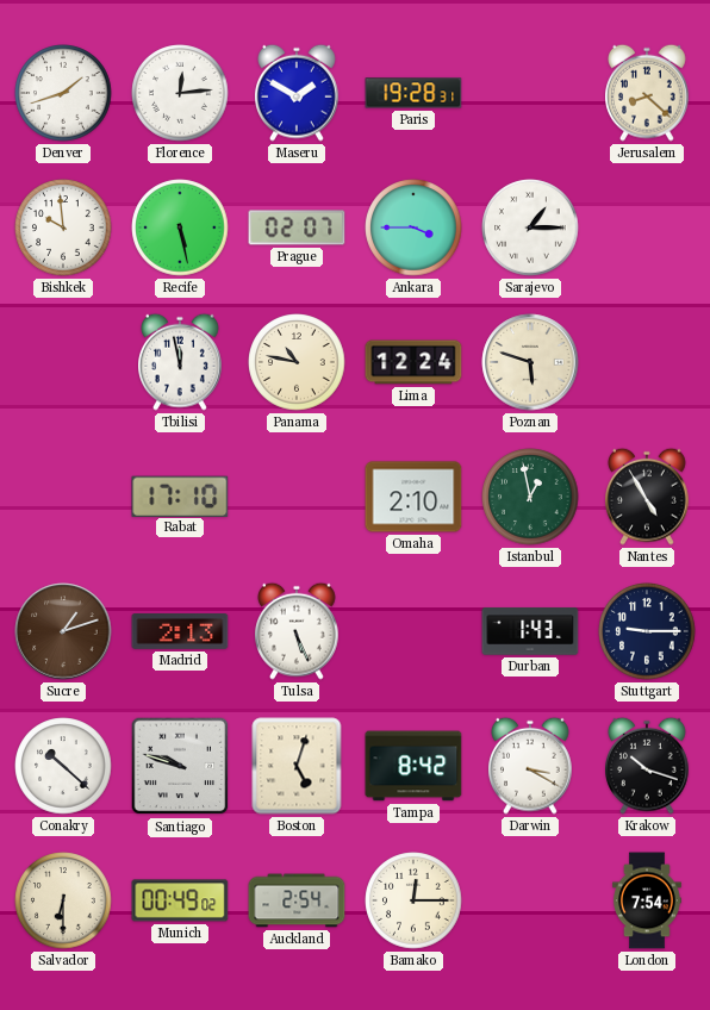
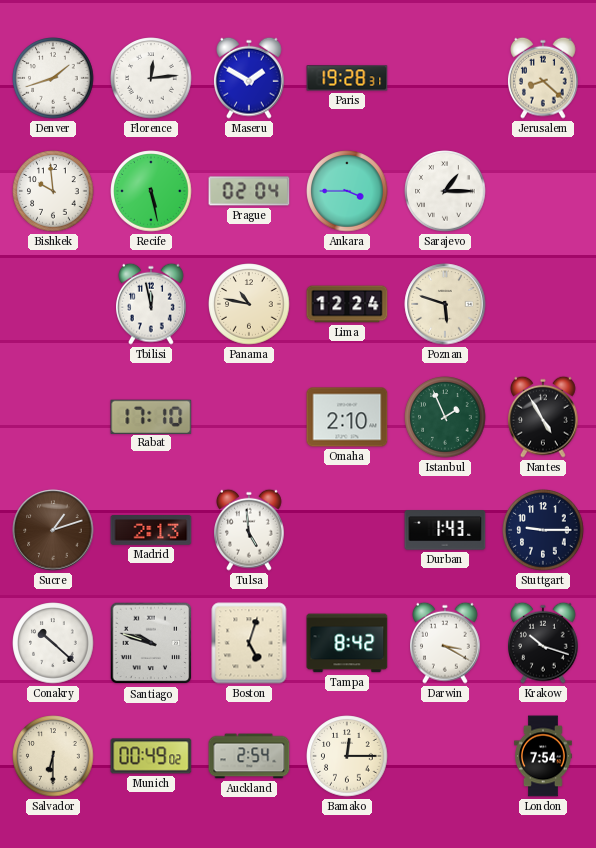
Prague: 02:07 -> 02:04
Istanbul: 12:58 -> 1:56
Tulsa: 5:26 -> 4:59
